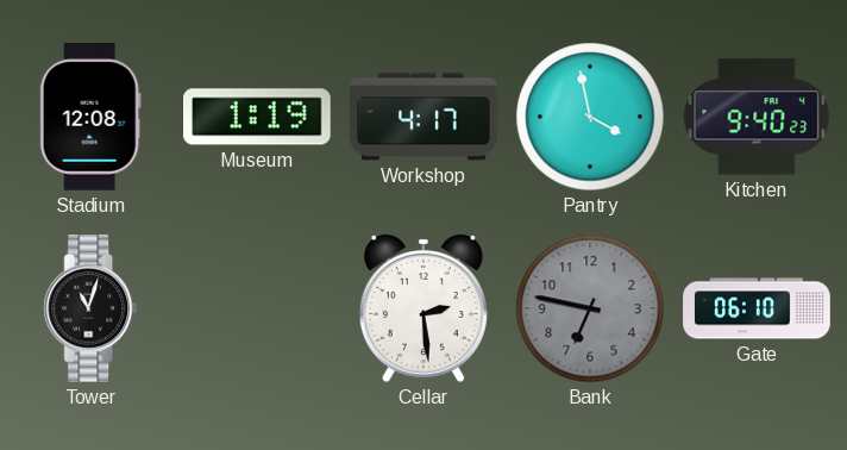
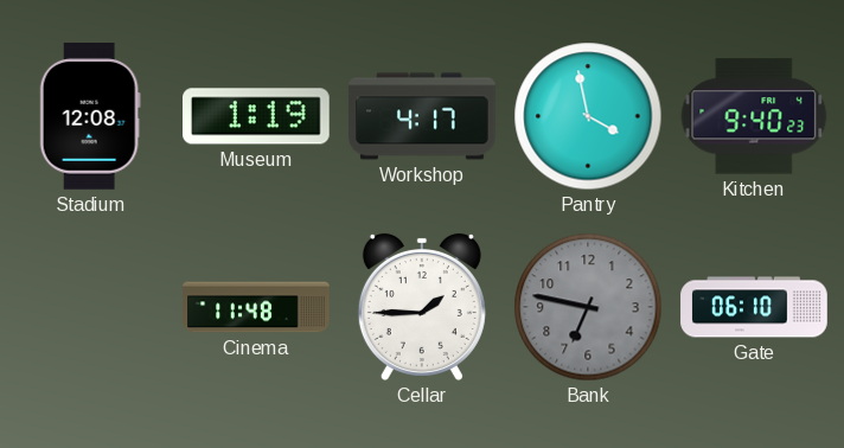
Tower: 11:03 -> none
Cinema: none -> 11:48
Cellar: 2:29 -> 1:45
